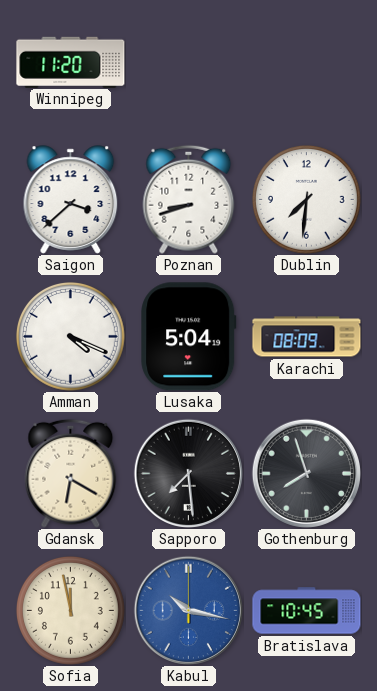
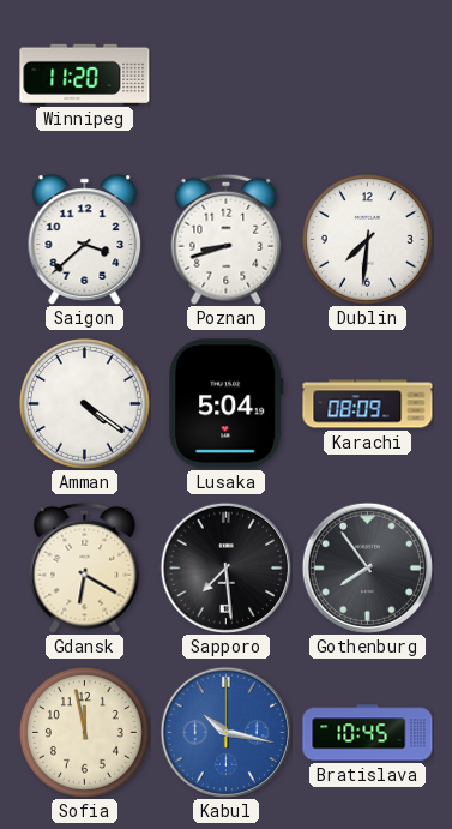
Amman: 4:19 -> 4:21
Gothenburg: 7:57 -> 7:54
